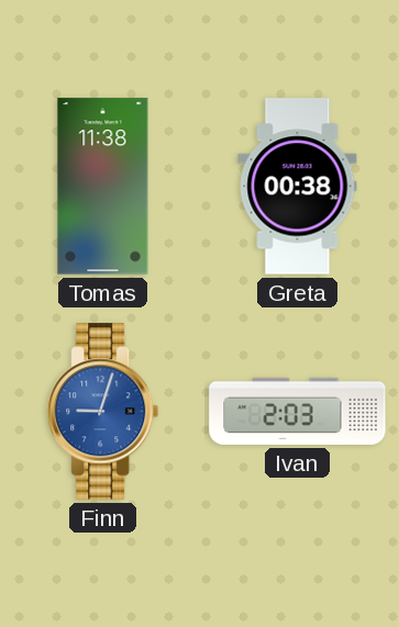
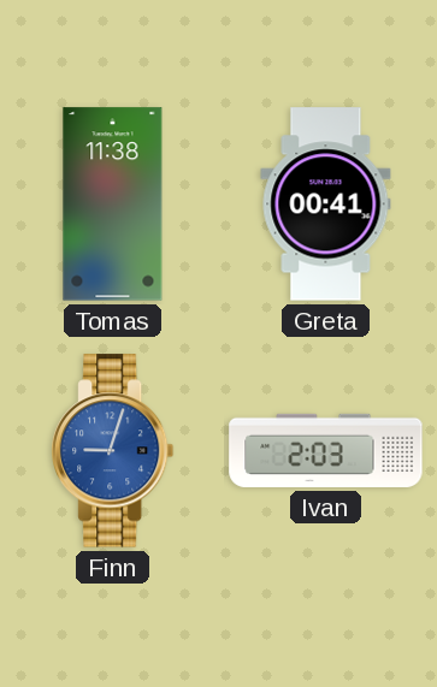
Greta: 00:38 -> 00:41
